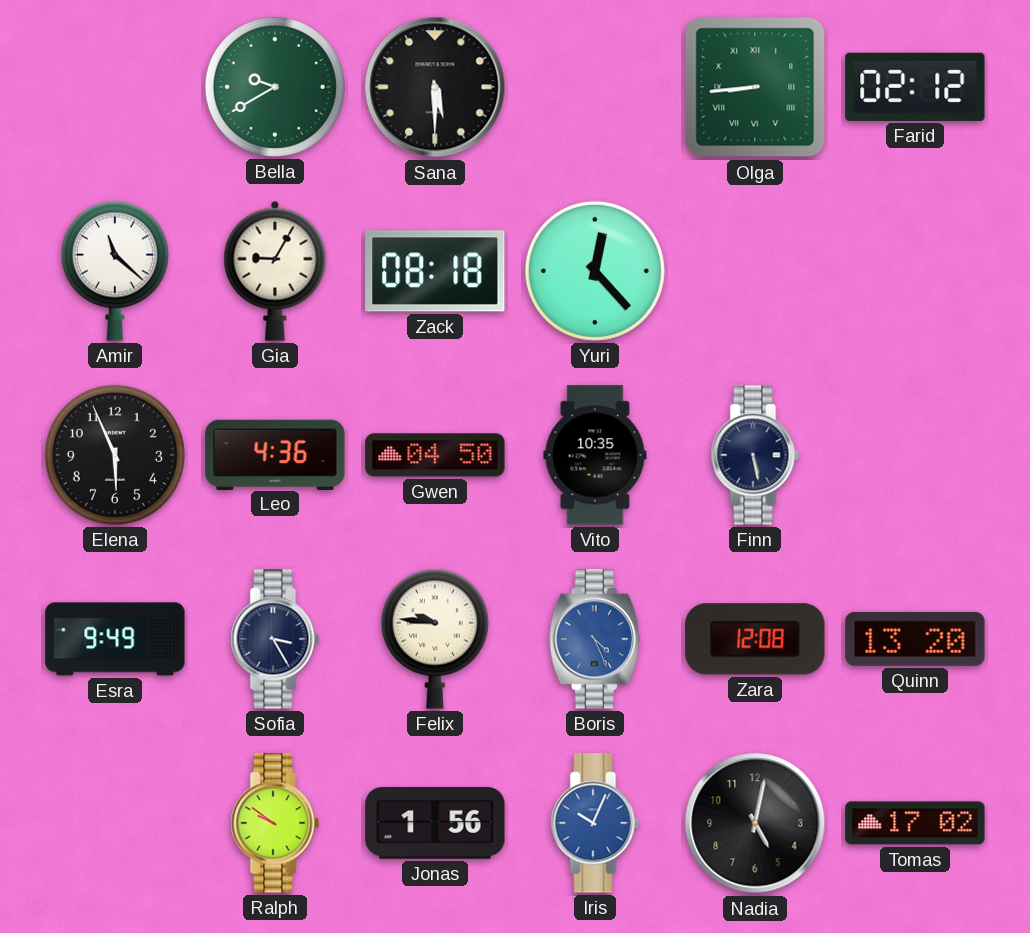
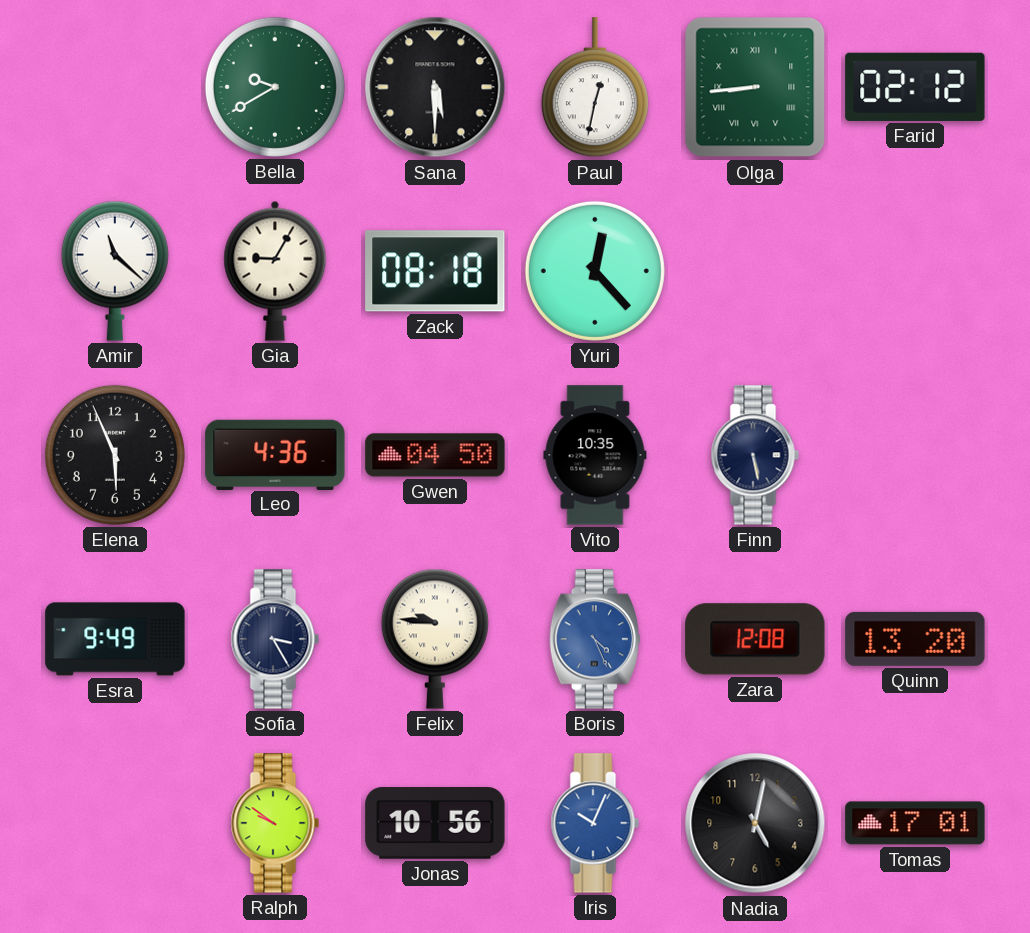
Paul: none -> 12:32
Jonas: 1:56 -> 10:56
Tomas: 17:02 -> 17:01
